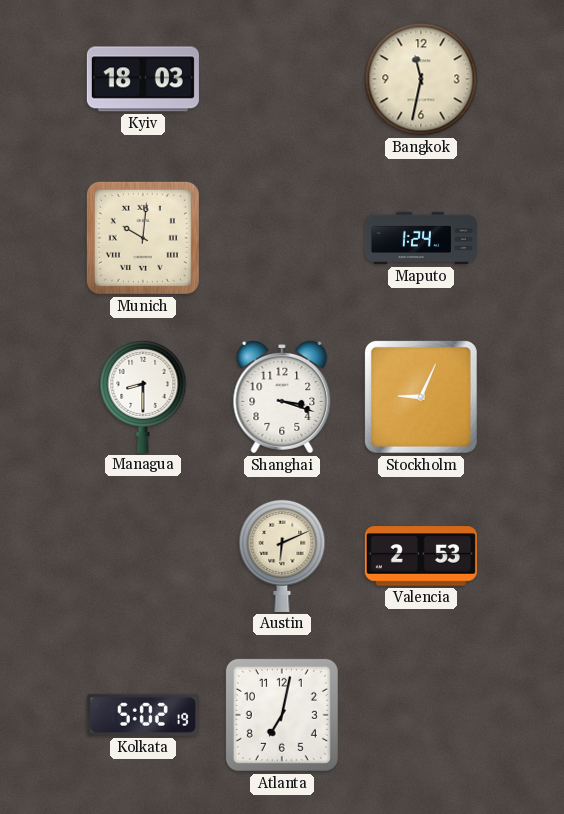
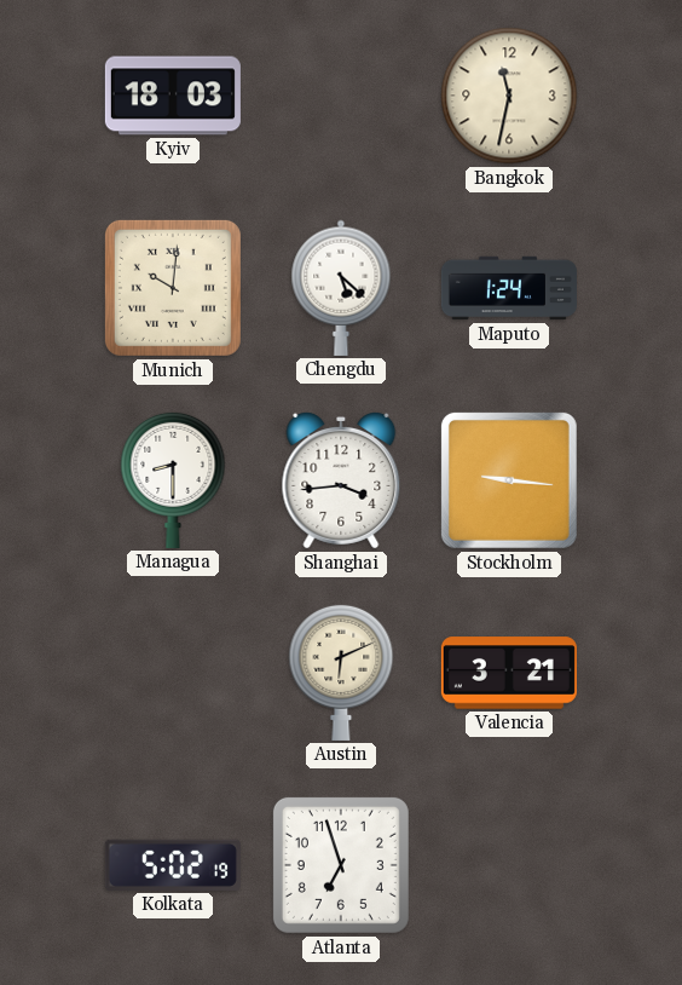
Chengdu: none -> 5:22
Shanghai: 3:18 -> 3:44
Stockholm: 9:04 -> 9:16
Valencia: 2:53 -> 3:21
Atlanta: 7:02 -> 6:57
